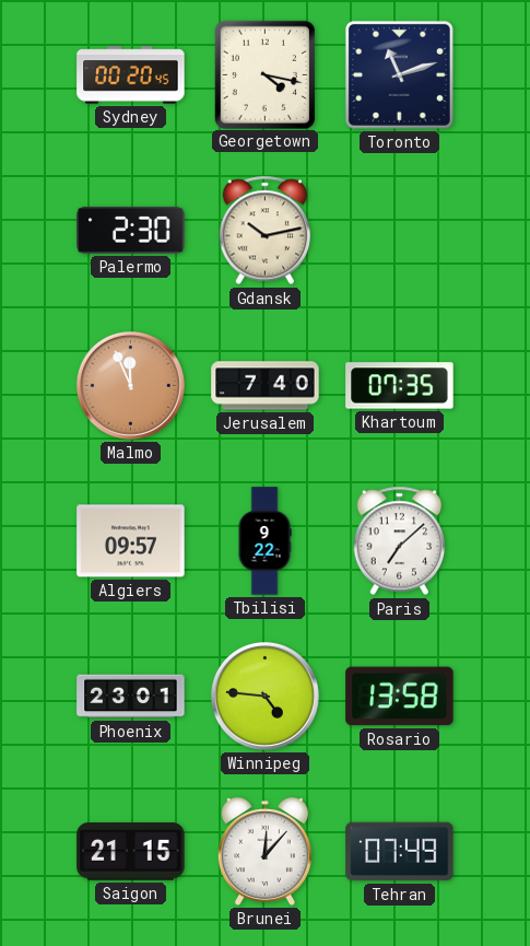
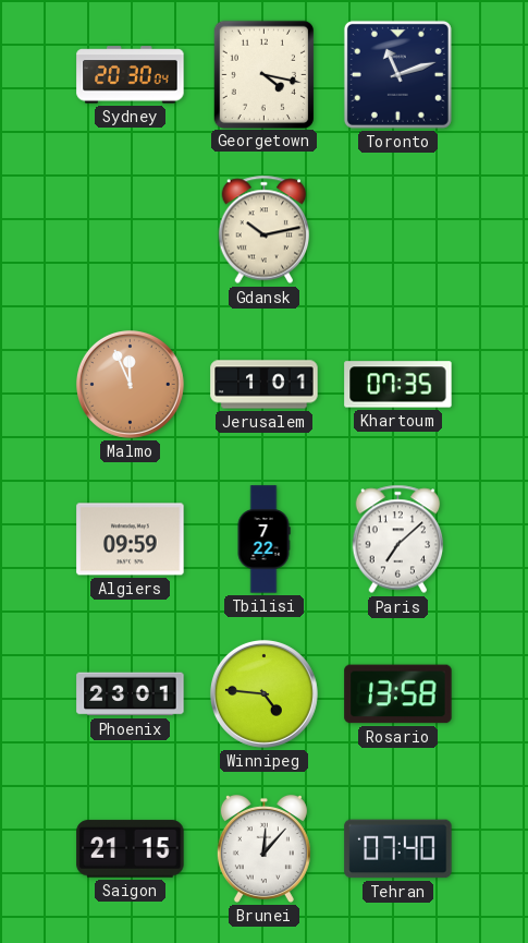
Sydney: 00:20 -> 20:30
Palermo: 2:30 -> none
Jerusalem: 7:40 -> 1:01
Algiers: 09:57 -> 09:59
Tbilisi: 9:22 -> 7:22
Tehran: 07:49 -> 07:40
